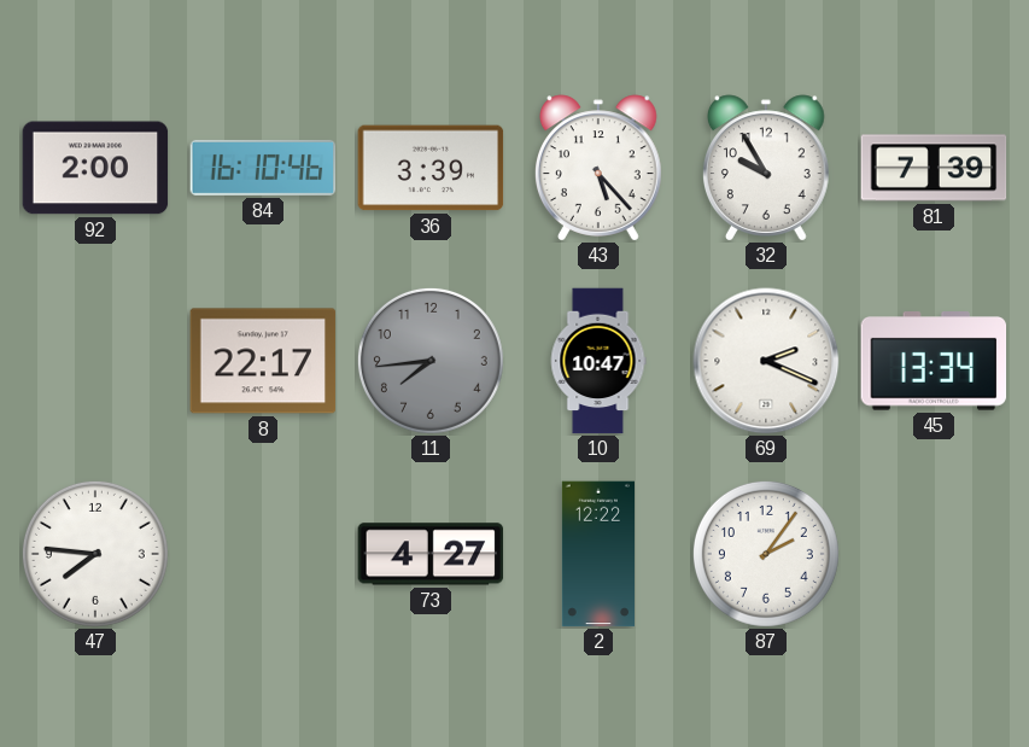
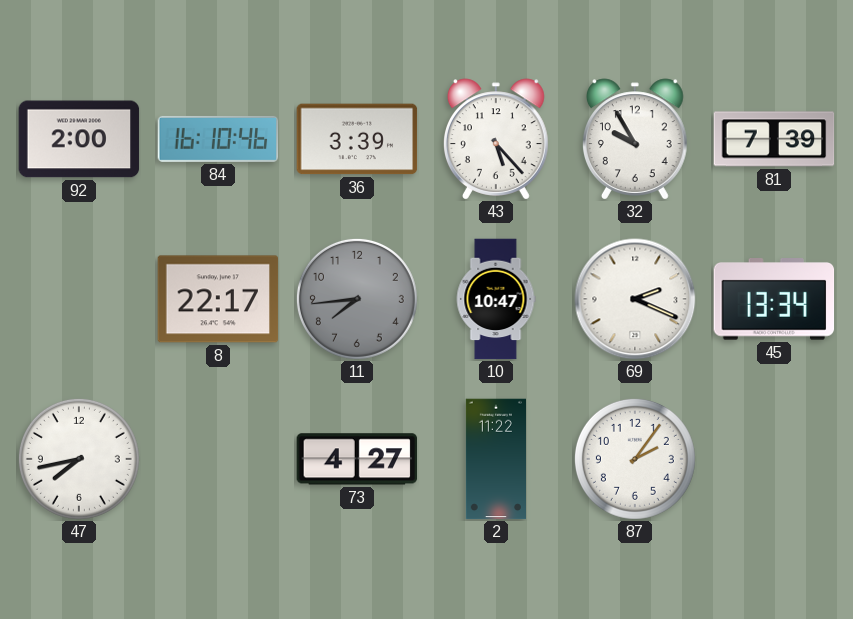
47: 7:46 -> 7:43
2: 12:22 -> 11:22
